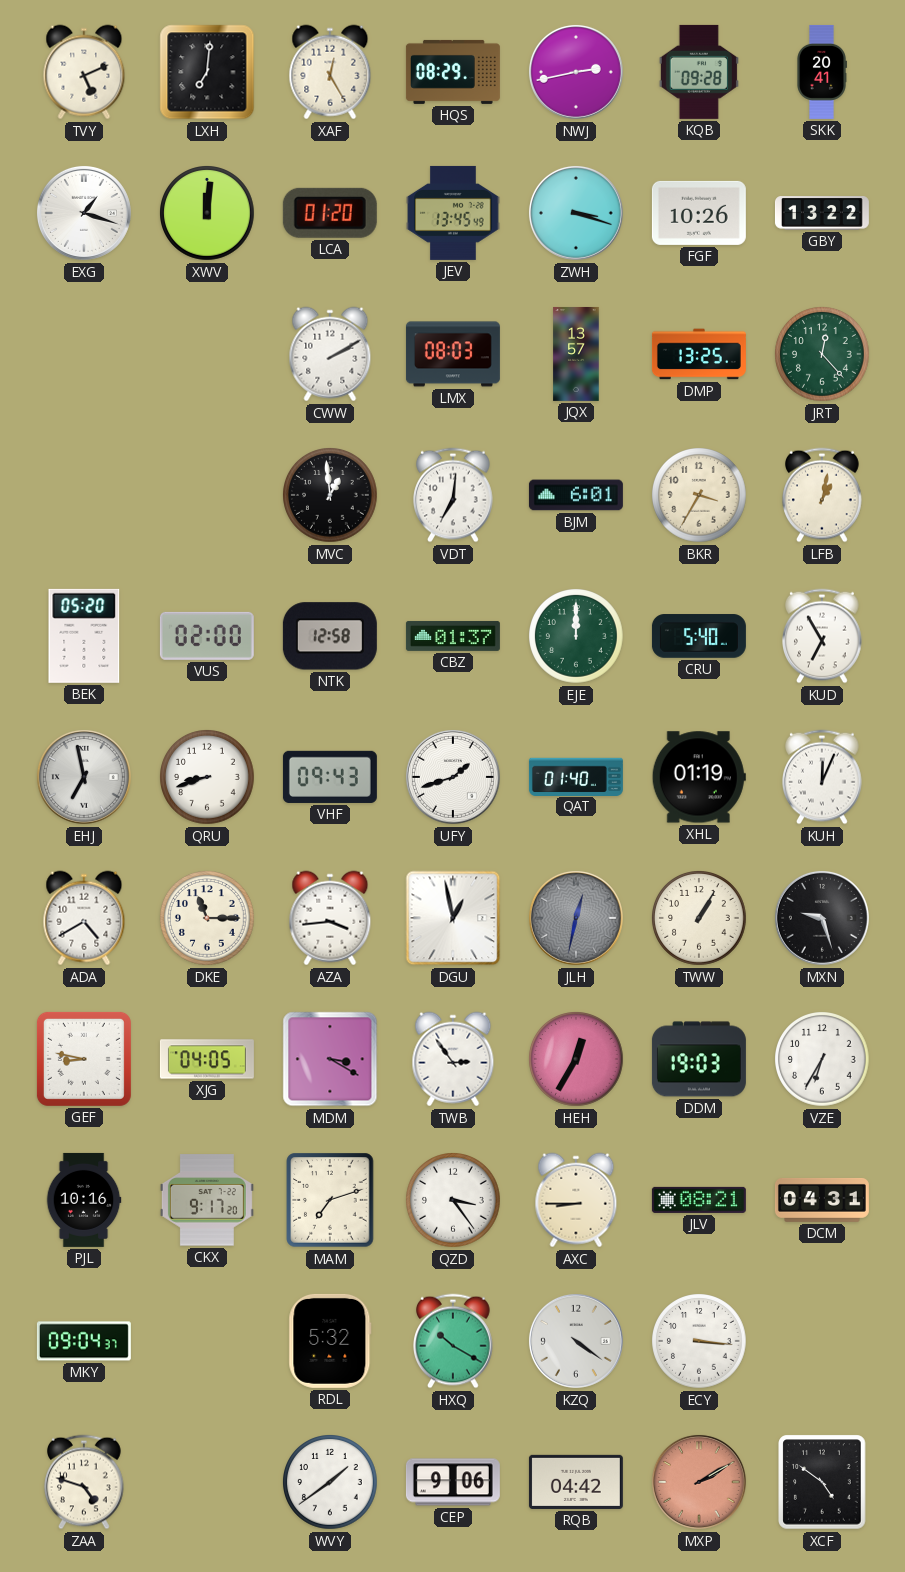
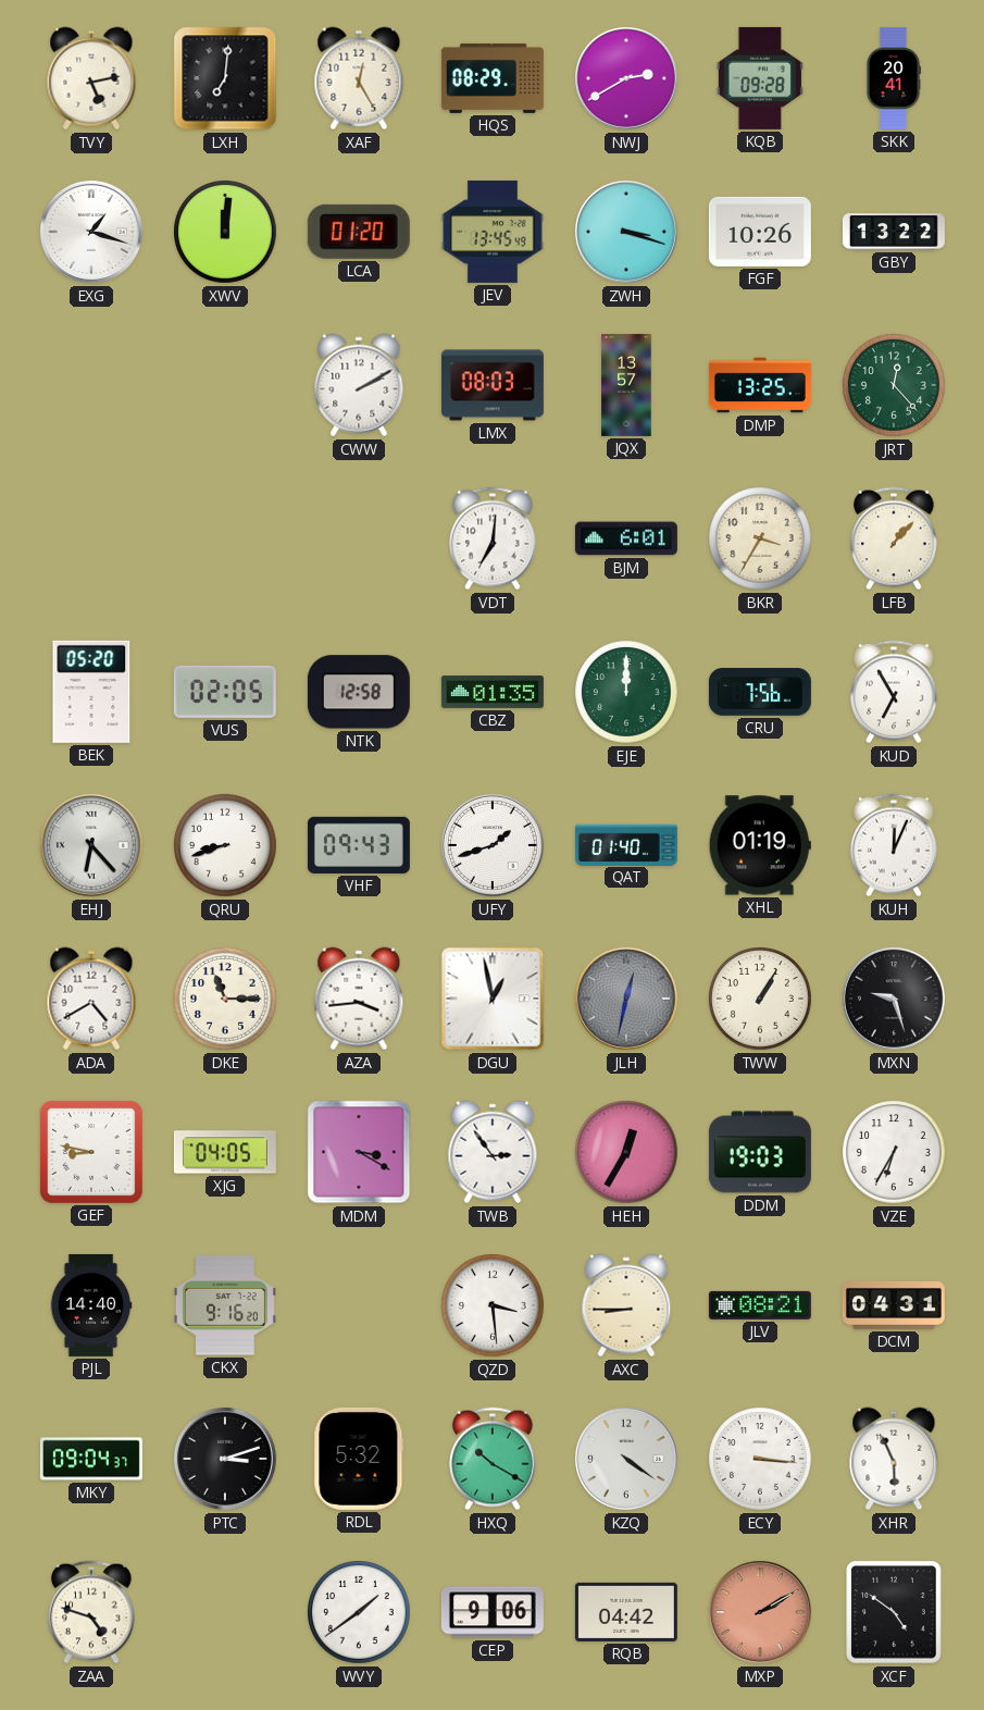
TVY: 5:11 -> 5:13
NWJ: 2:43 -> 2:40
MVC: 12:59 -> none
LFB: 1:02 -> 1:07
VUS: 02:00 -> 02:05
CBZ: 01:37 -> 01:35
CRU: 5:40 -> 7:56
EHJ: 6:58 -> 6:23
PJL: 10:16 -> 14:40
CKX: 9:17 -> 9:16
MAM: 7:12 -> none
QZD: 3:24 -> 3:29
PTC: none -> 3:12
XHR: none -> 5:56
